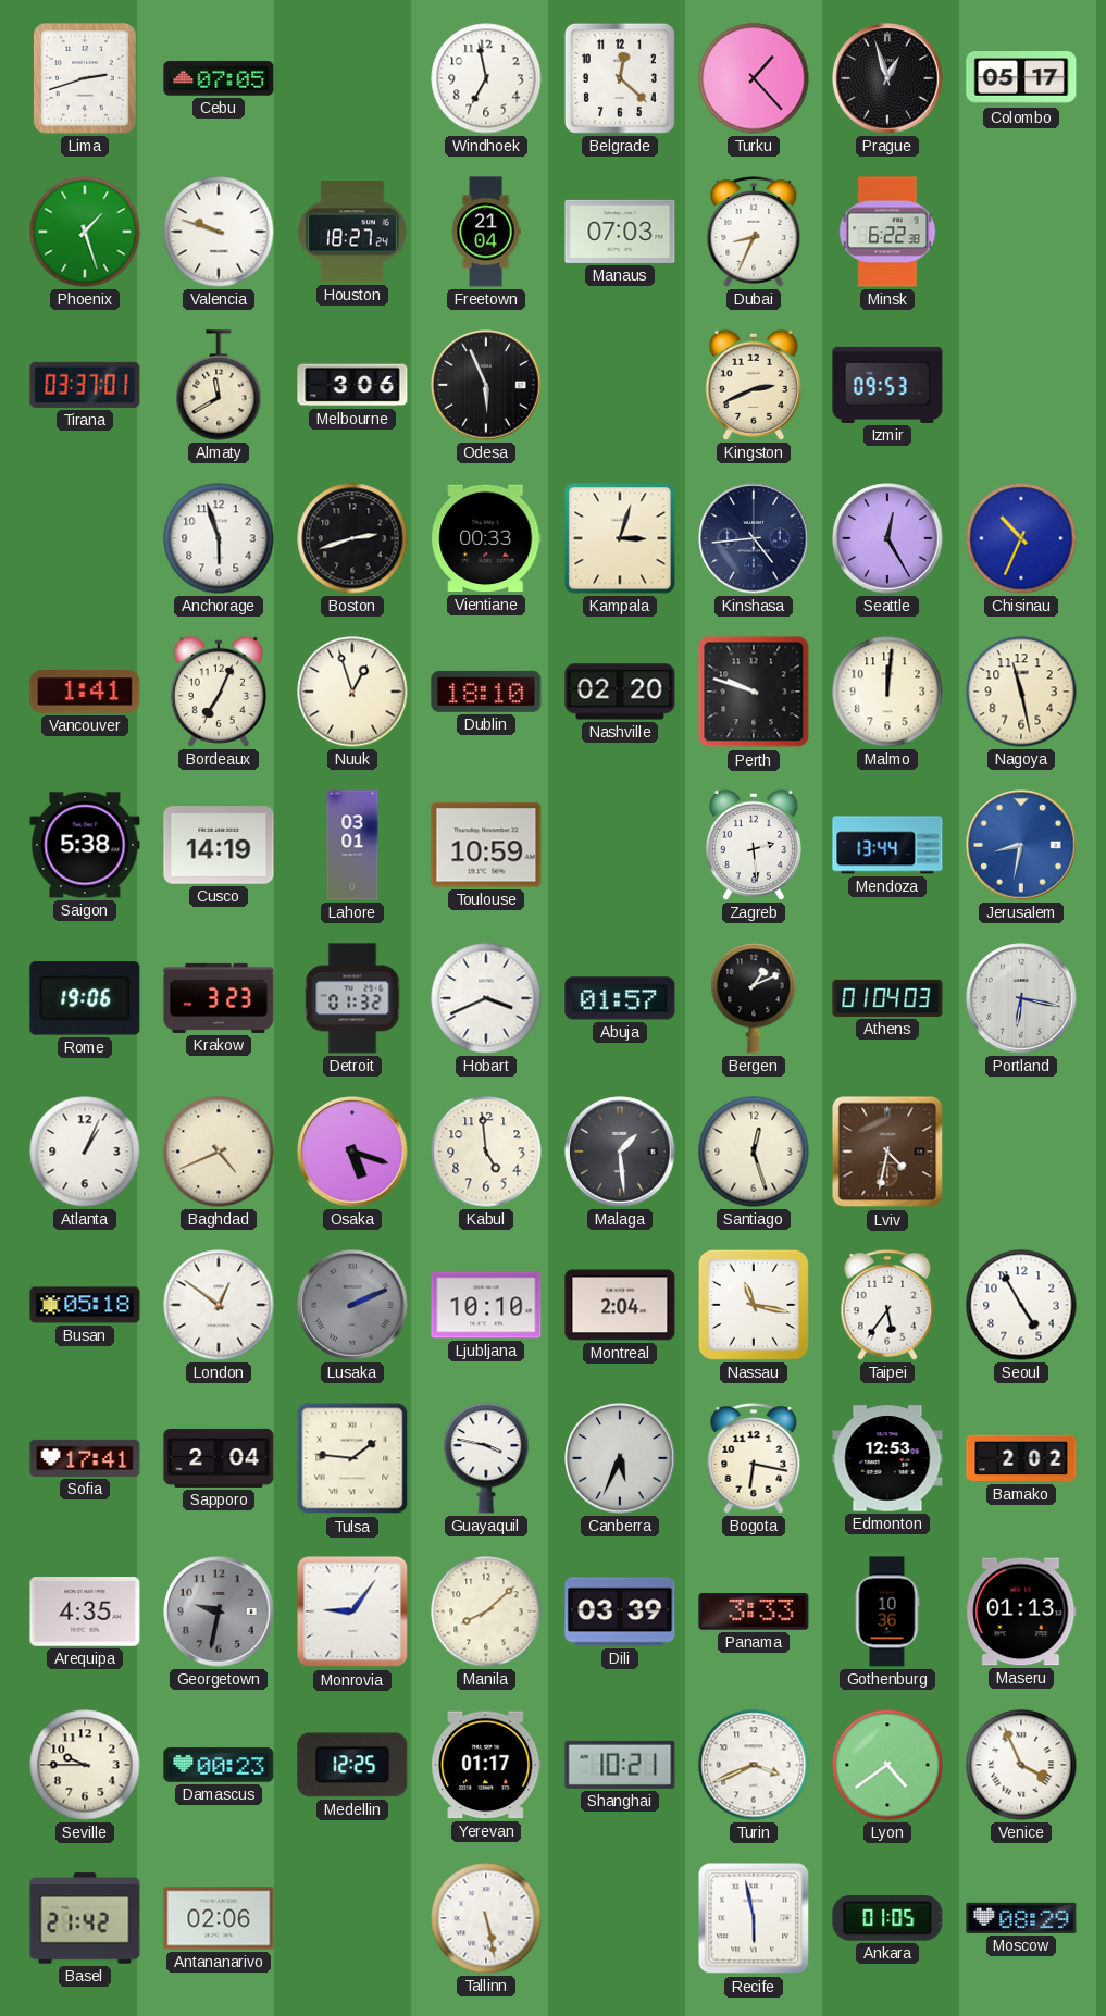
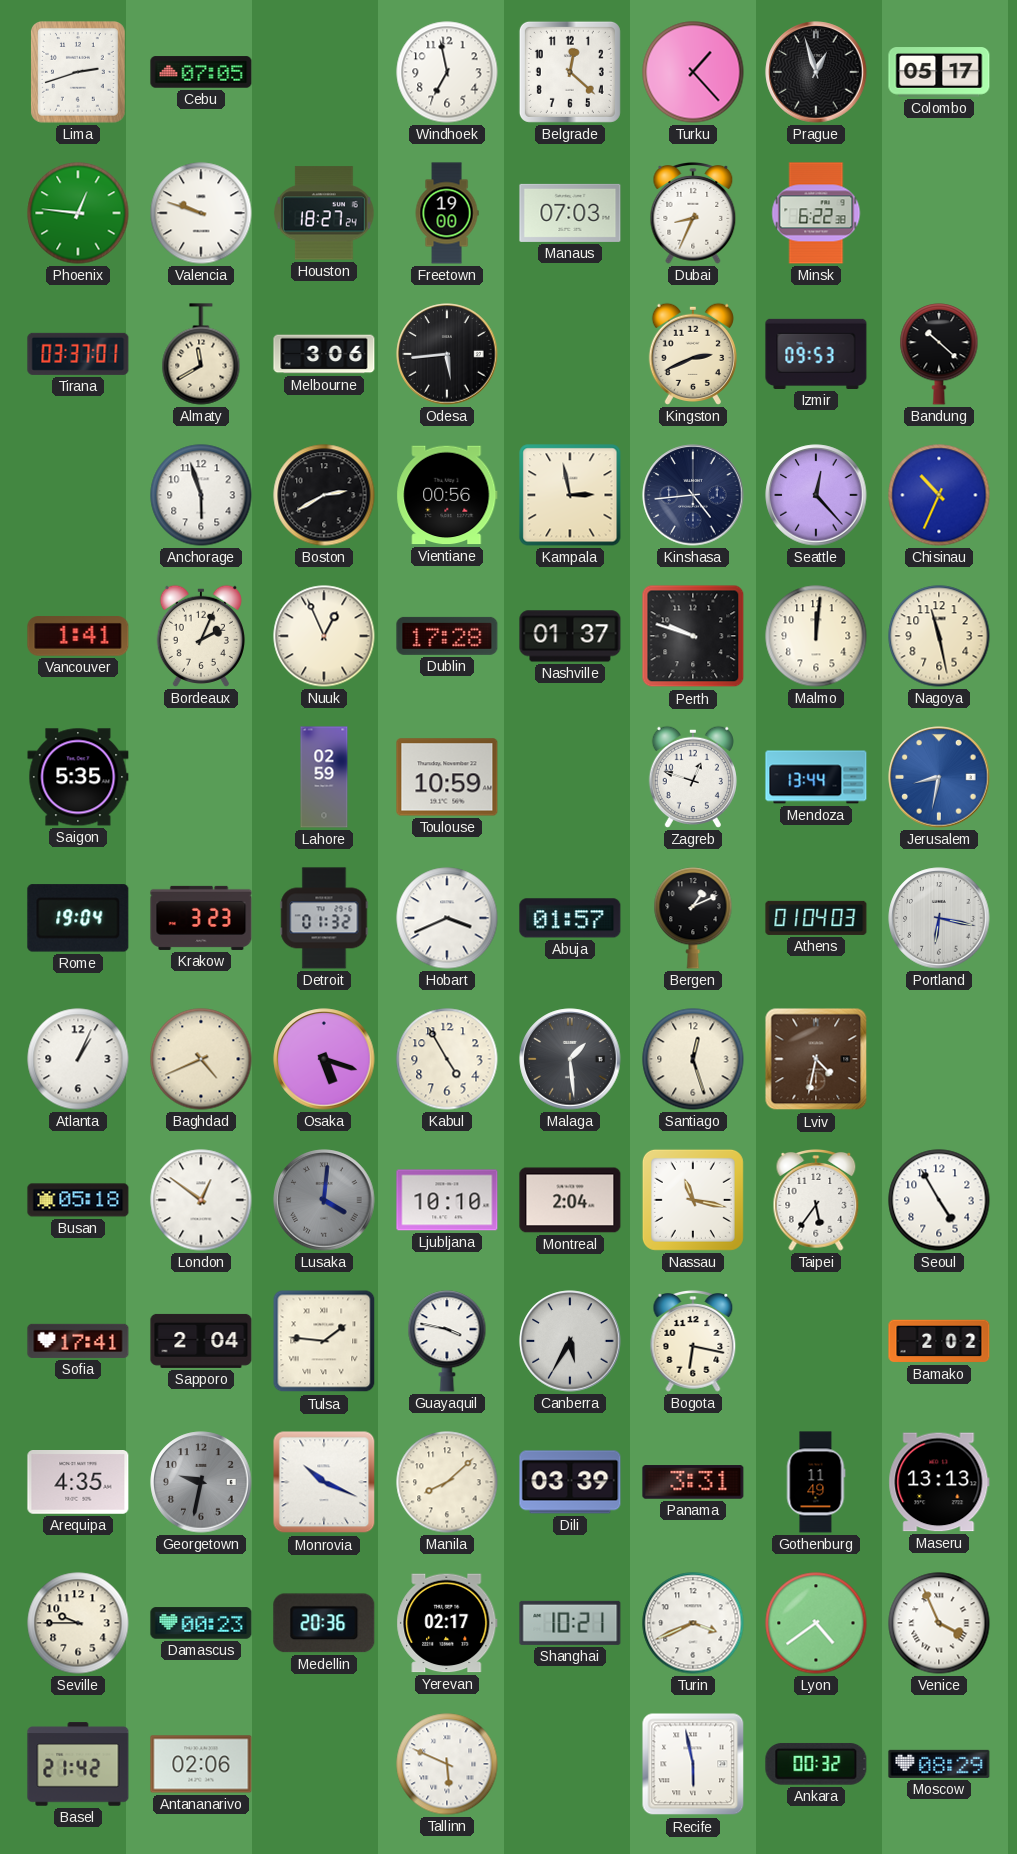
Phoenix: 1:27 -> 12:46
Freetown: 21:04 -> 19:00
Odesa: 5:56 -> 5:44
Bandung: none -> 10:22
Boston: 2:42 -> 2:40
Vientiane: 00:33 -> 00:56
Kampala: 3:03 -> 2:58
Seattle: 12:25 -> 12:23
Bordeaux: 7:04 -> 2:04
Nuuk: 12:57 -> 12:56
Dublin: 18:10 -> 17:28
Nashville: 02:20 -> 01:37
Saigon: 5:38 -> 5:35
Cusco: 14:19 -> none
Lahore: 03:01 -> 02:59
Zagreb: 2:29 -> 12:48
Rome: 19:06 -> 19:04
Kabul: 4:59 -> 4:55
Lusaka: 2:11 -> 4:01
Canberra: 5:34 -> 5:35
Edmonton: 12:53 -> none
Monrovia: 9:06 -> 10:19
Panama: 3:33 -> 3:31
Gothenburg: 10:36 -> 11:49
Maseru: 01:13 -> 13:13
Medellin: 12:25 -> 20:36
Yerevan: 01:17 -> 02:17
Tallinn: 5:28 -> 5:49
Ankara: 01:05 -> 00:32
